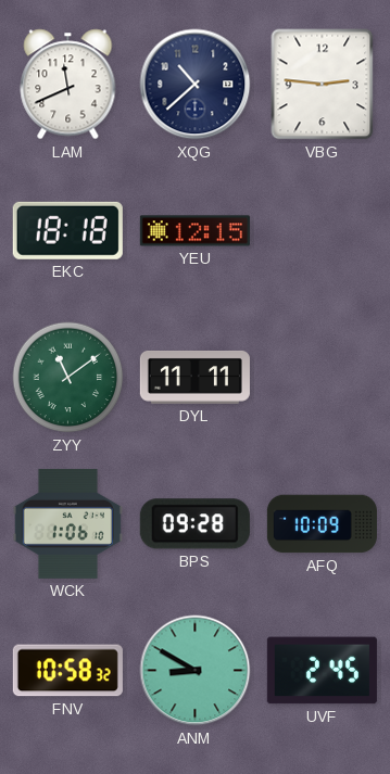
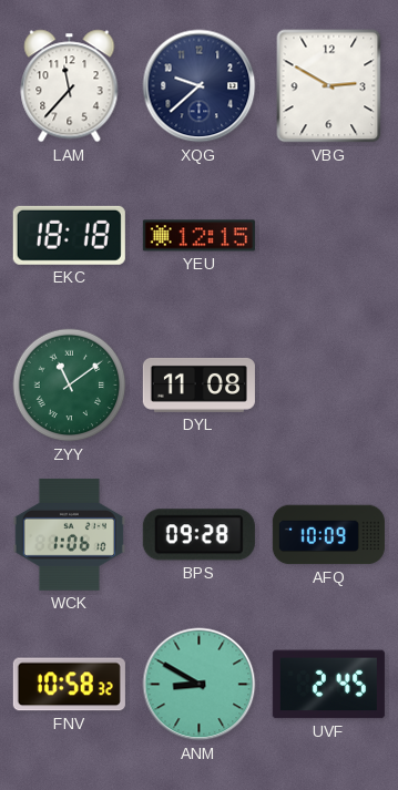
LAM: 11:41 -> 11:37
XQG: 10:38 -> 9:38
VBG: 2:46 -> 2:50
DYL: 11:11 -> 11:08
